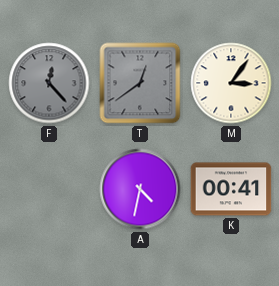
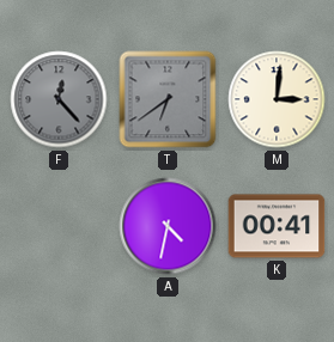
T: 12:39 -> 6:39
M: 3:06 -> 3:01
